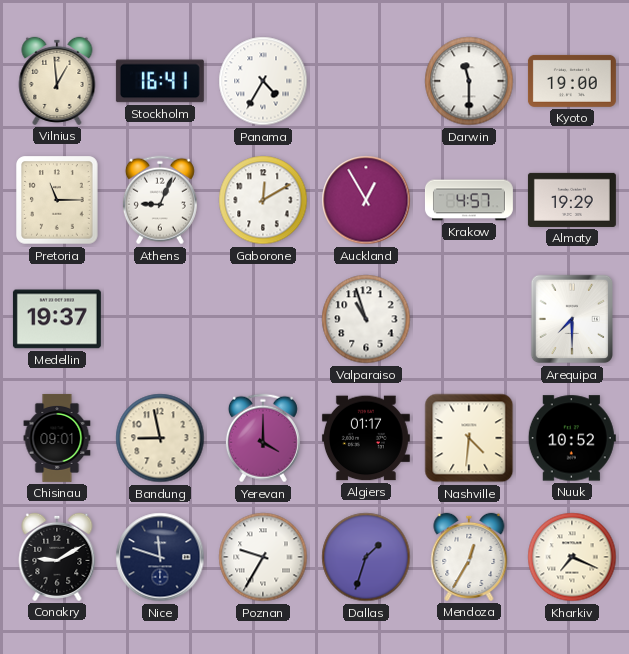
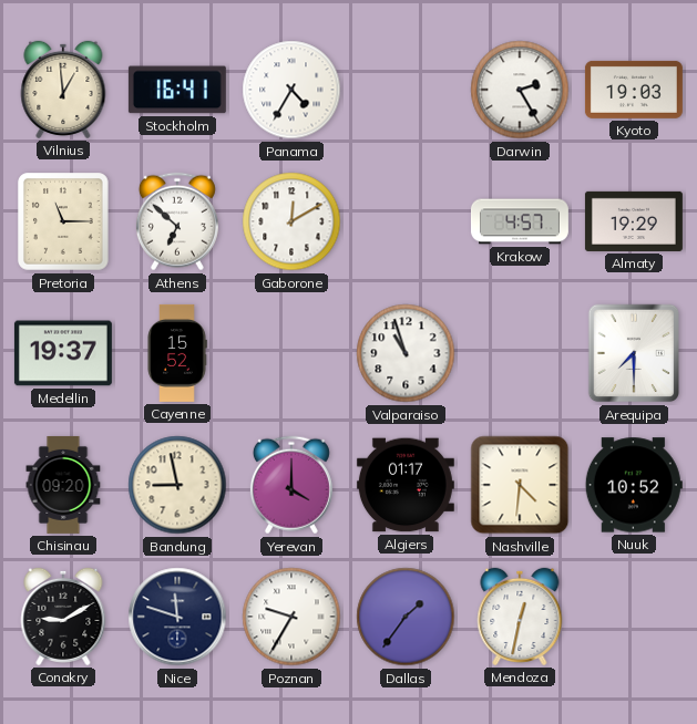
Darwin: 11:30 -> 2:25
Kyoto: 19:00 -> 19:03
Athens: 9:04 -> 6:52
Auckland: 12:55 -> none
Cayenne: none -> 15:52
Chisinau: 09:01 -> 09:20
Dallas: 1:33 -> 1:36
Mendoza: 12:35 -> 12:32
Kharkiv: 7:19 -> none
